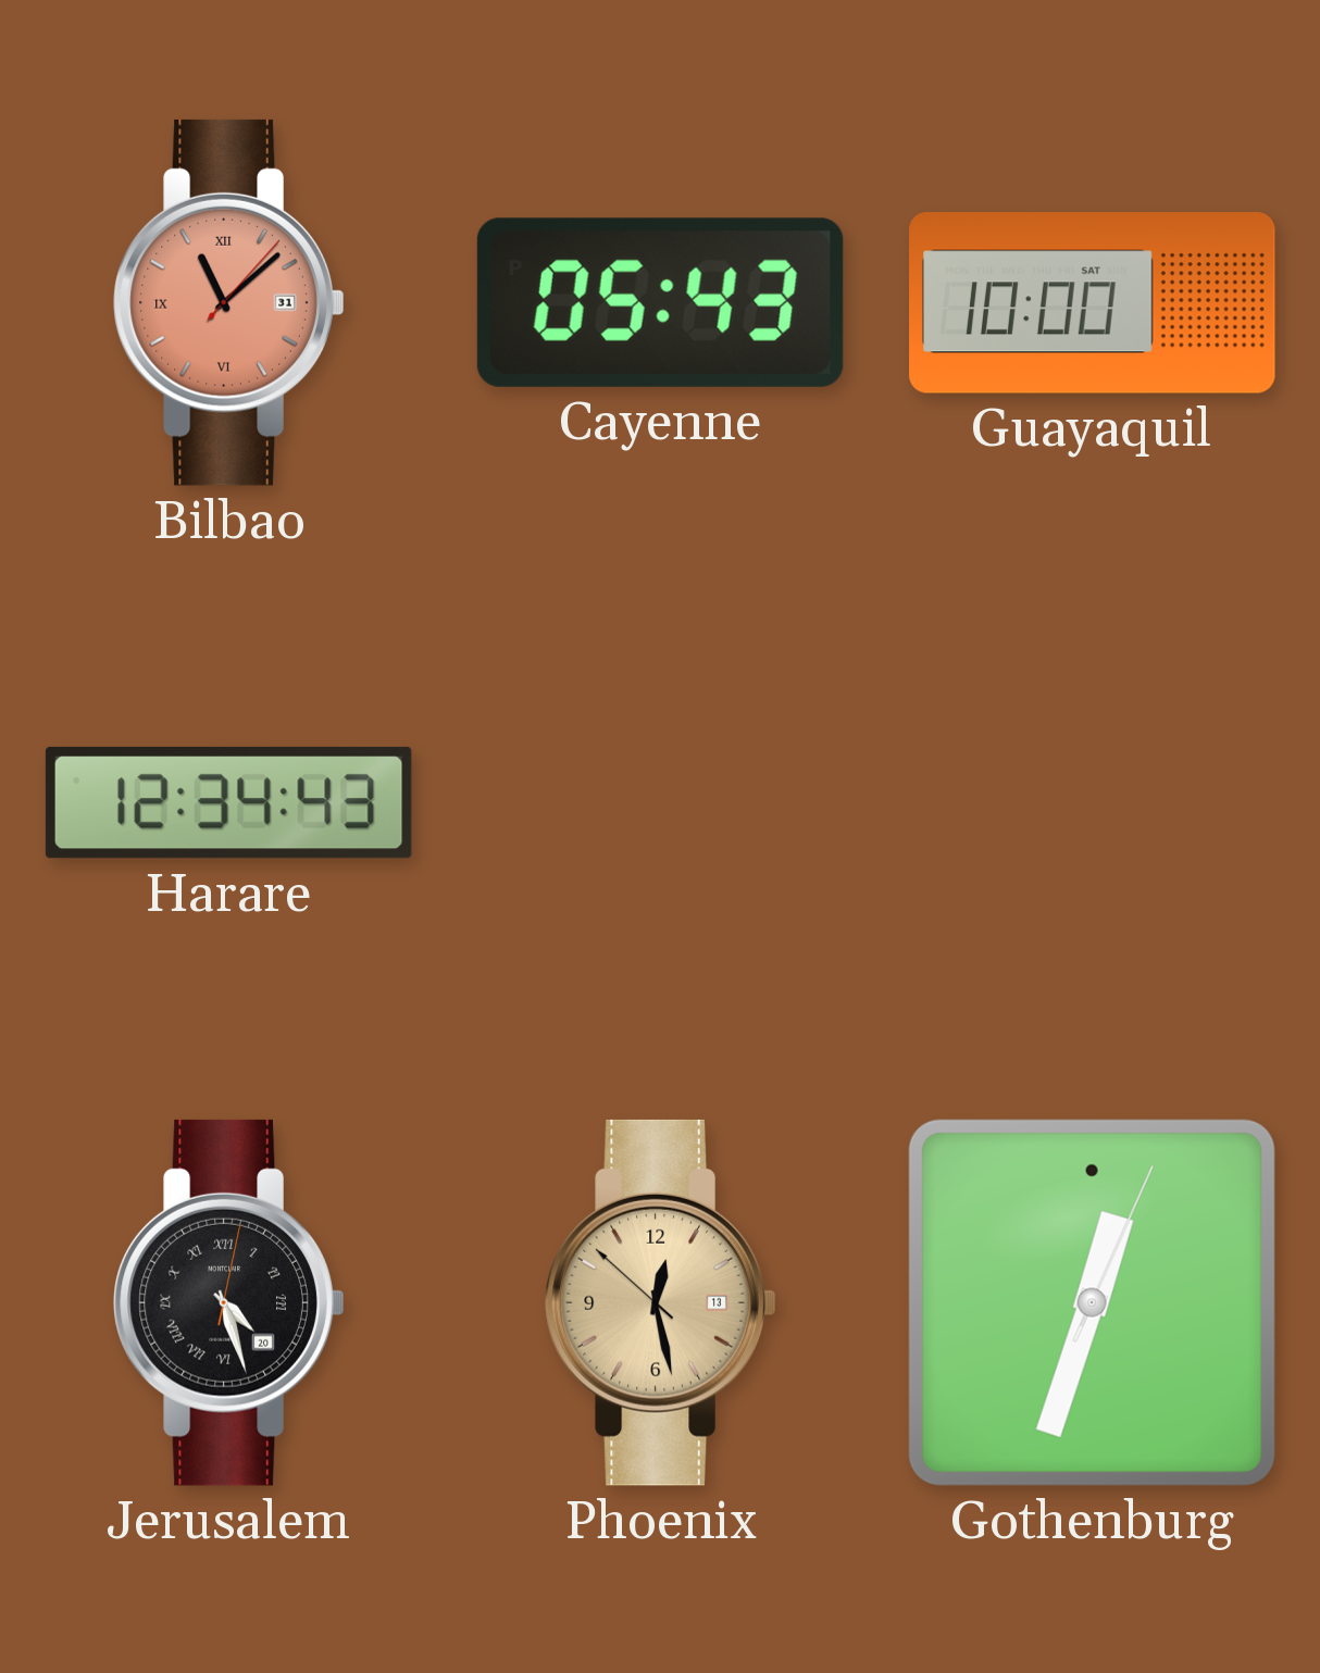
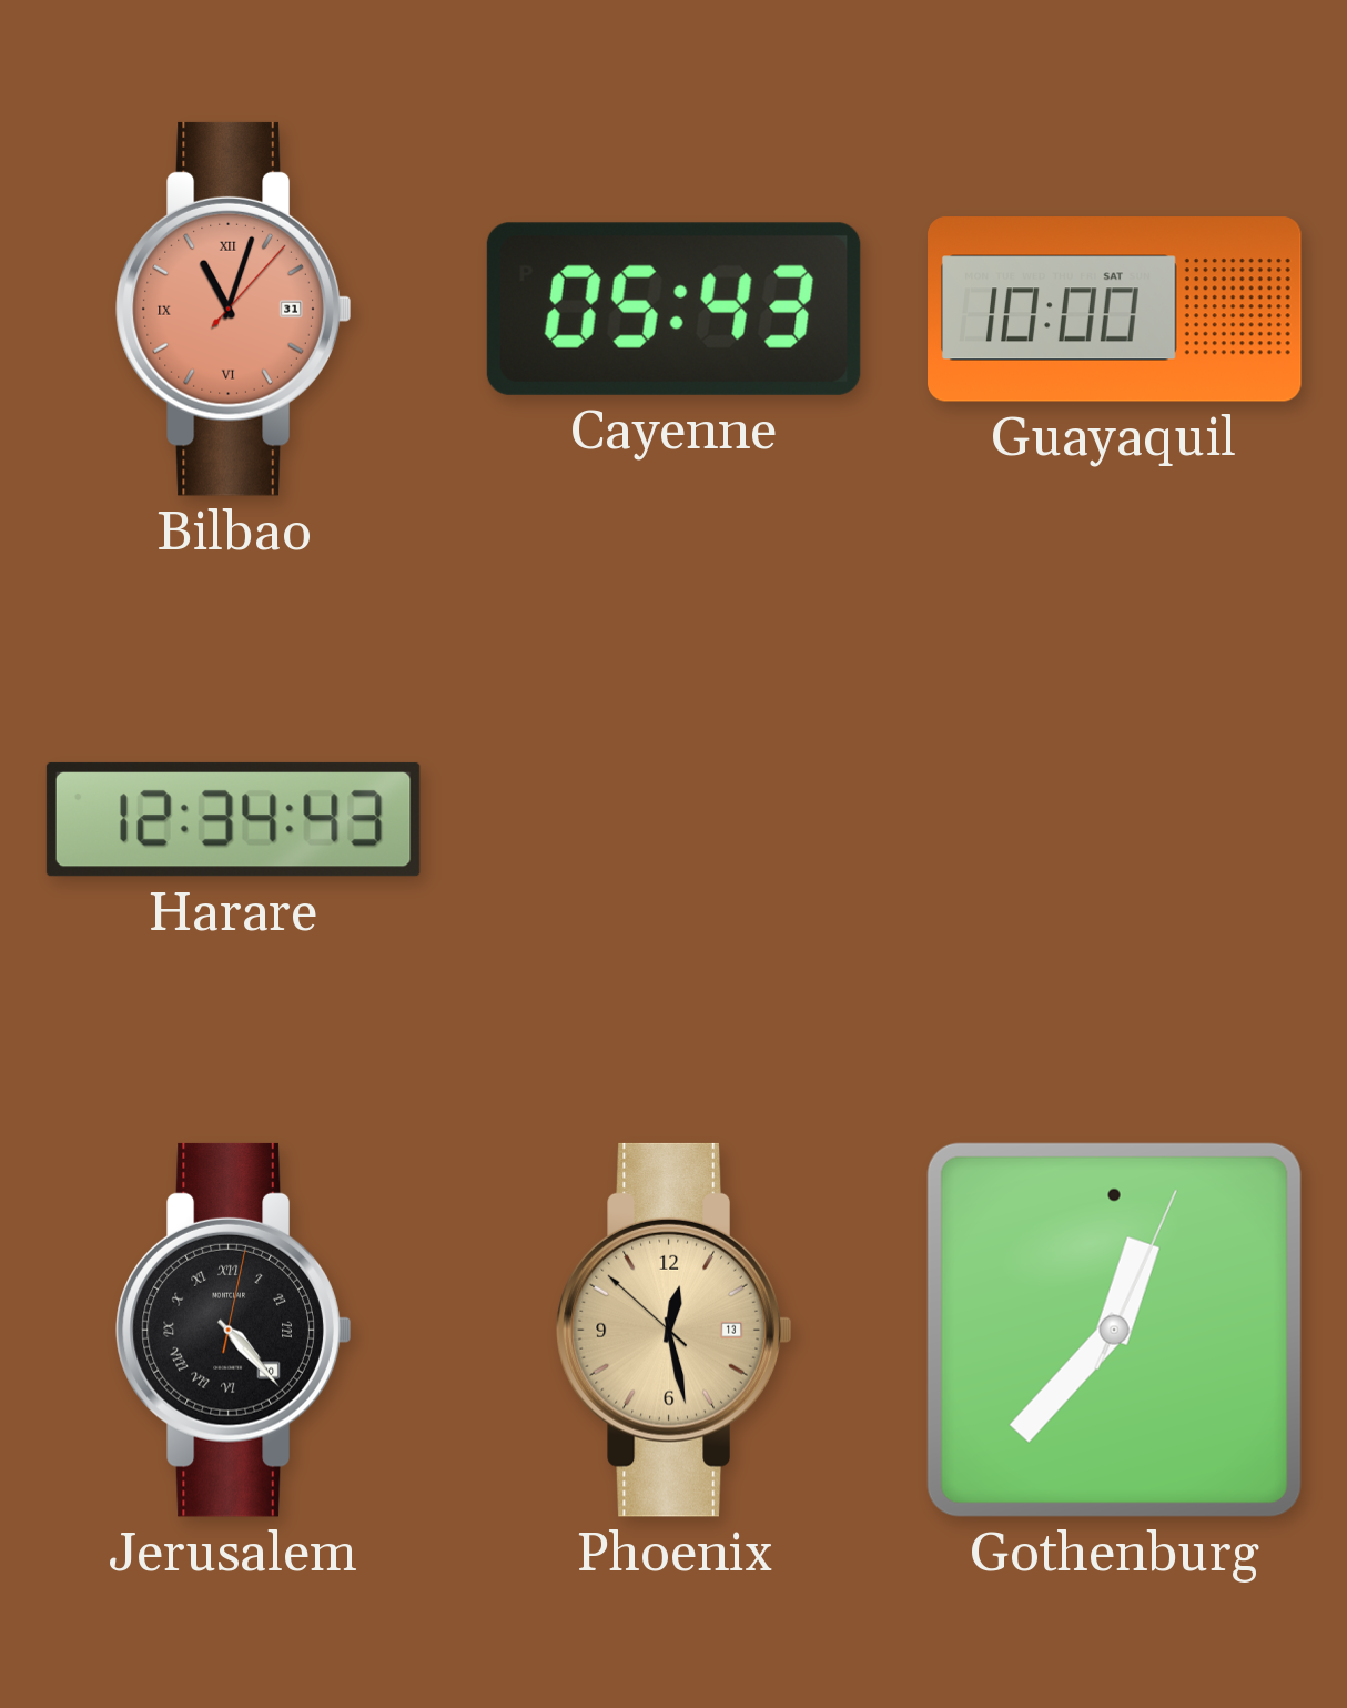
Bilbao: 11:08 -> 11:03
Jerusalem: 4:27 -> 4:23
Gothenburg: 12:33 -> 12:37
